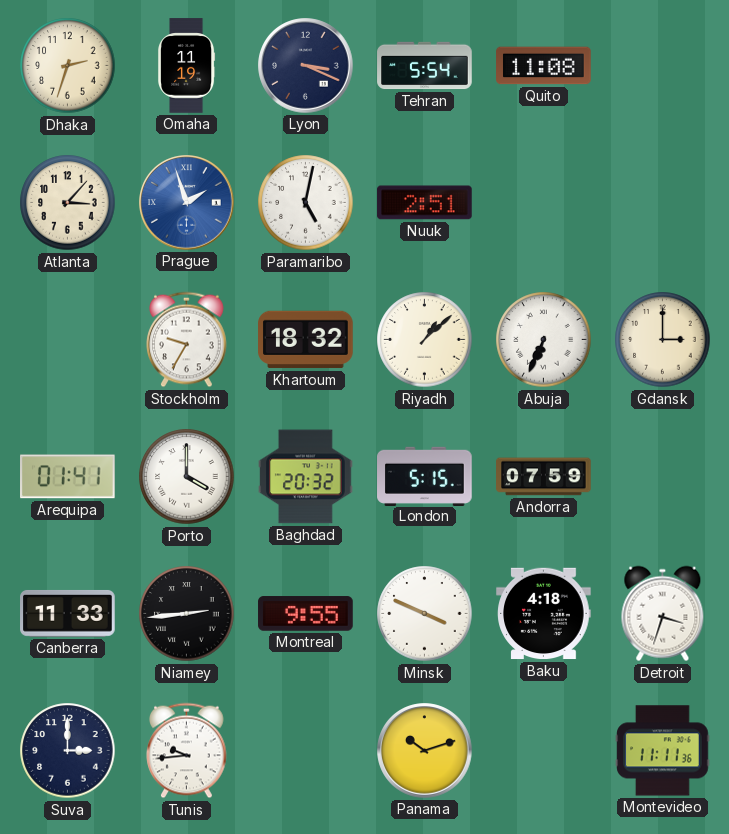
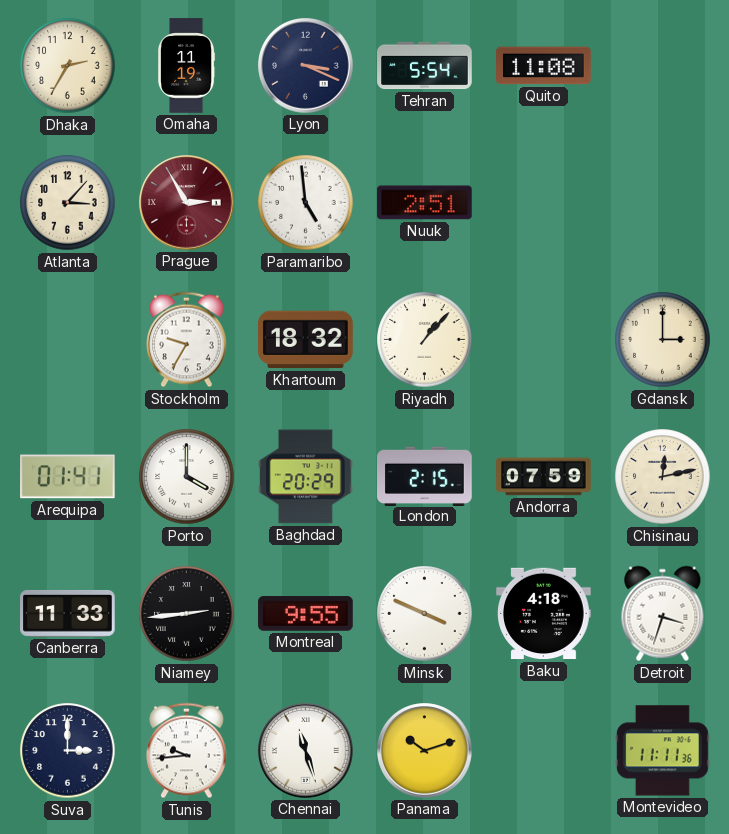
Dhaka: 2:33 -> 2:35
Prague: 1:57 -> 2:55
Prague dial: blue -> burgundy
Paramaribo: 5:02 -> 4:59
Riyadh: 1:08 -> 1:07
Abuja: 6:34 -> none
Baghdad: 20:32 -> 20:29
London: 5:15 -> 2:15
Chisinau: none -> 12:13
Chennai: none -> 11:27
